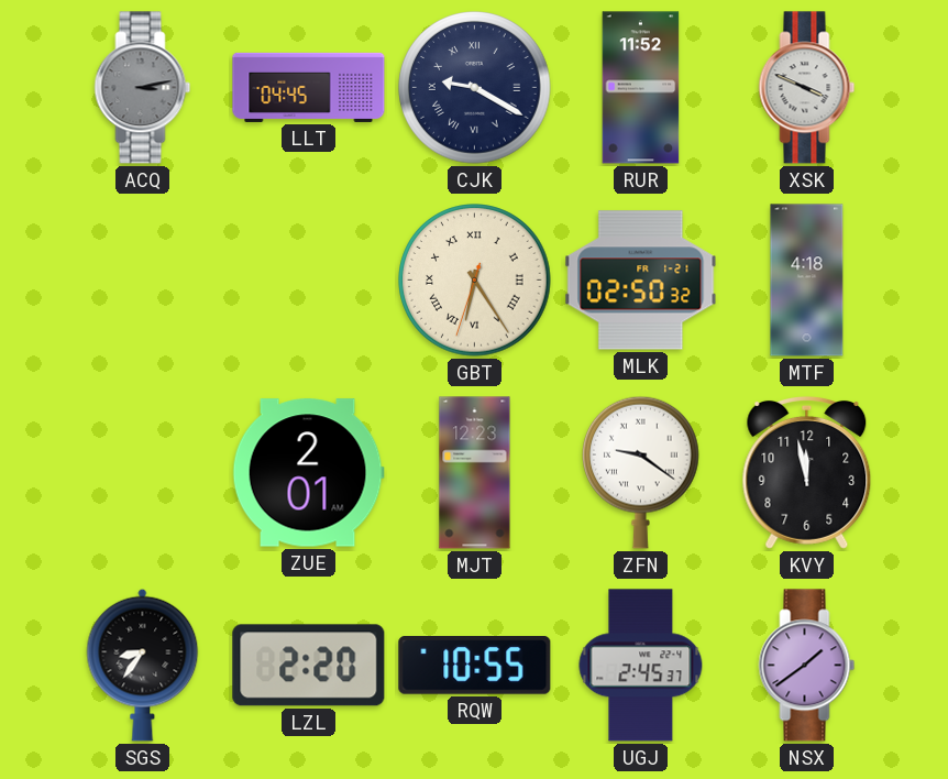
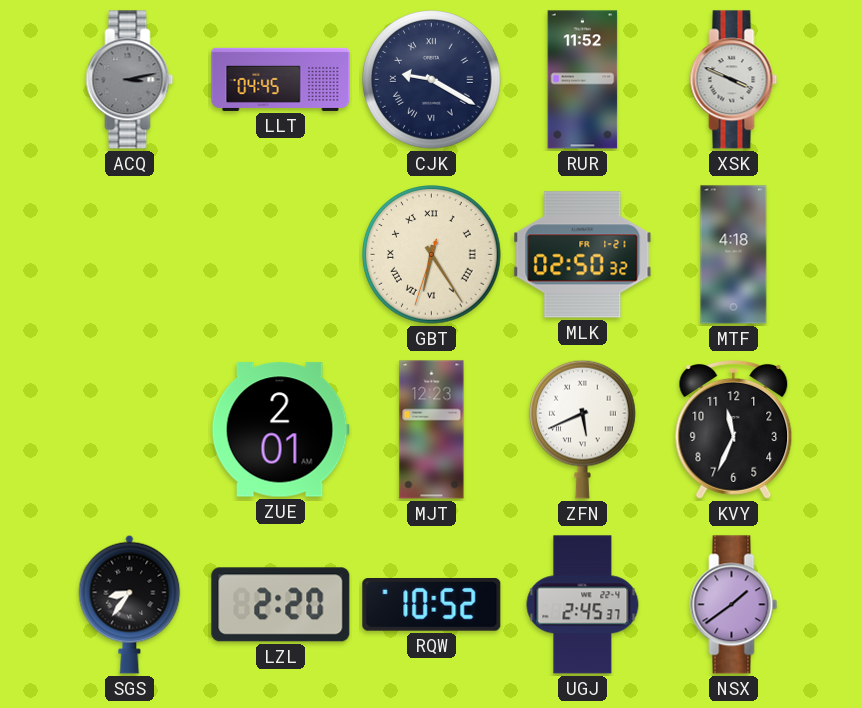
ZFN: 9:21 -> 5:41
KVY: 11:58 -> 11:34
RQW: 10:55 -> 10:52
